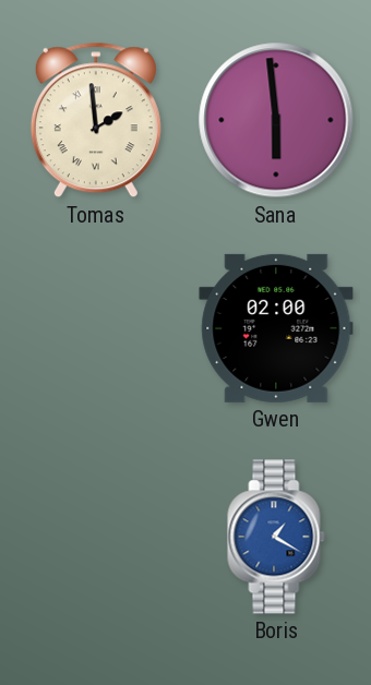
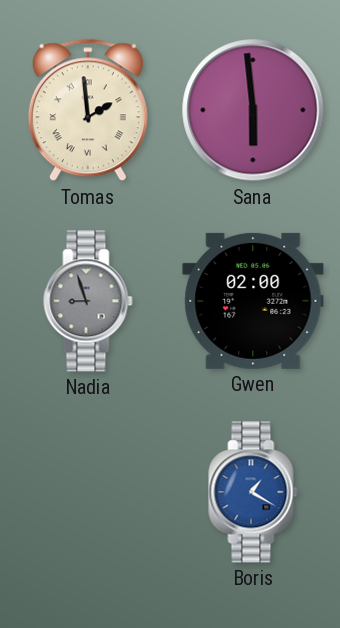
Nadia: none -> 8:57
